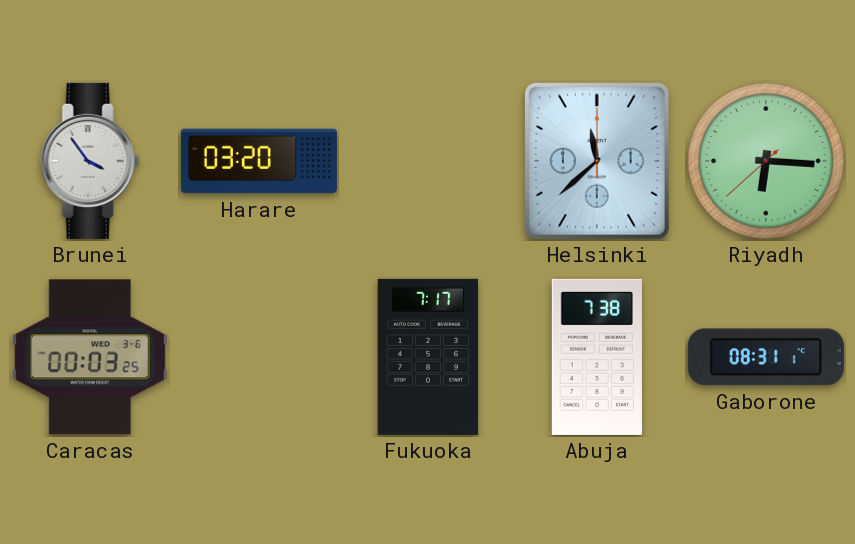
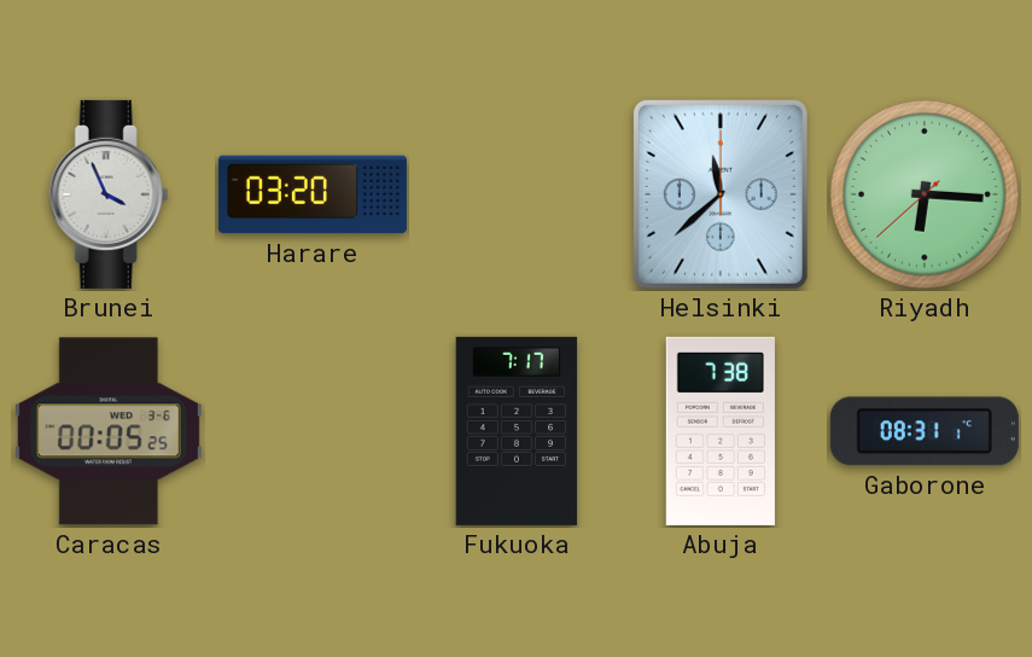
Brunei: 3:54 -> 3:56
Caracas: 00:03 -> 00:05
